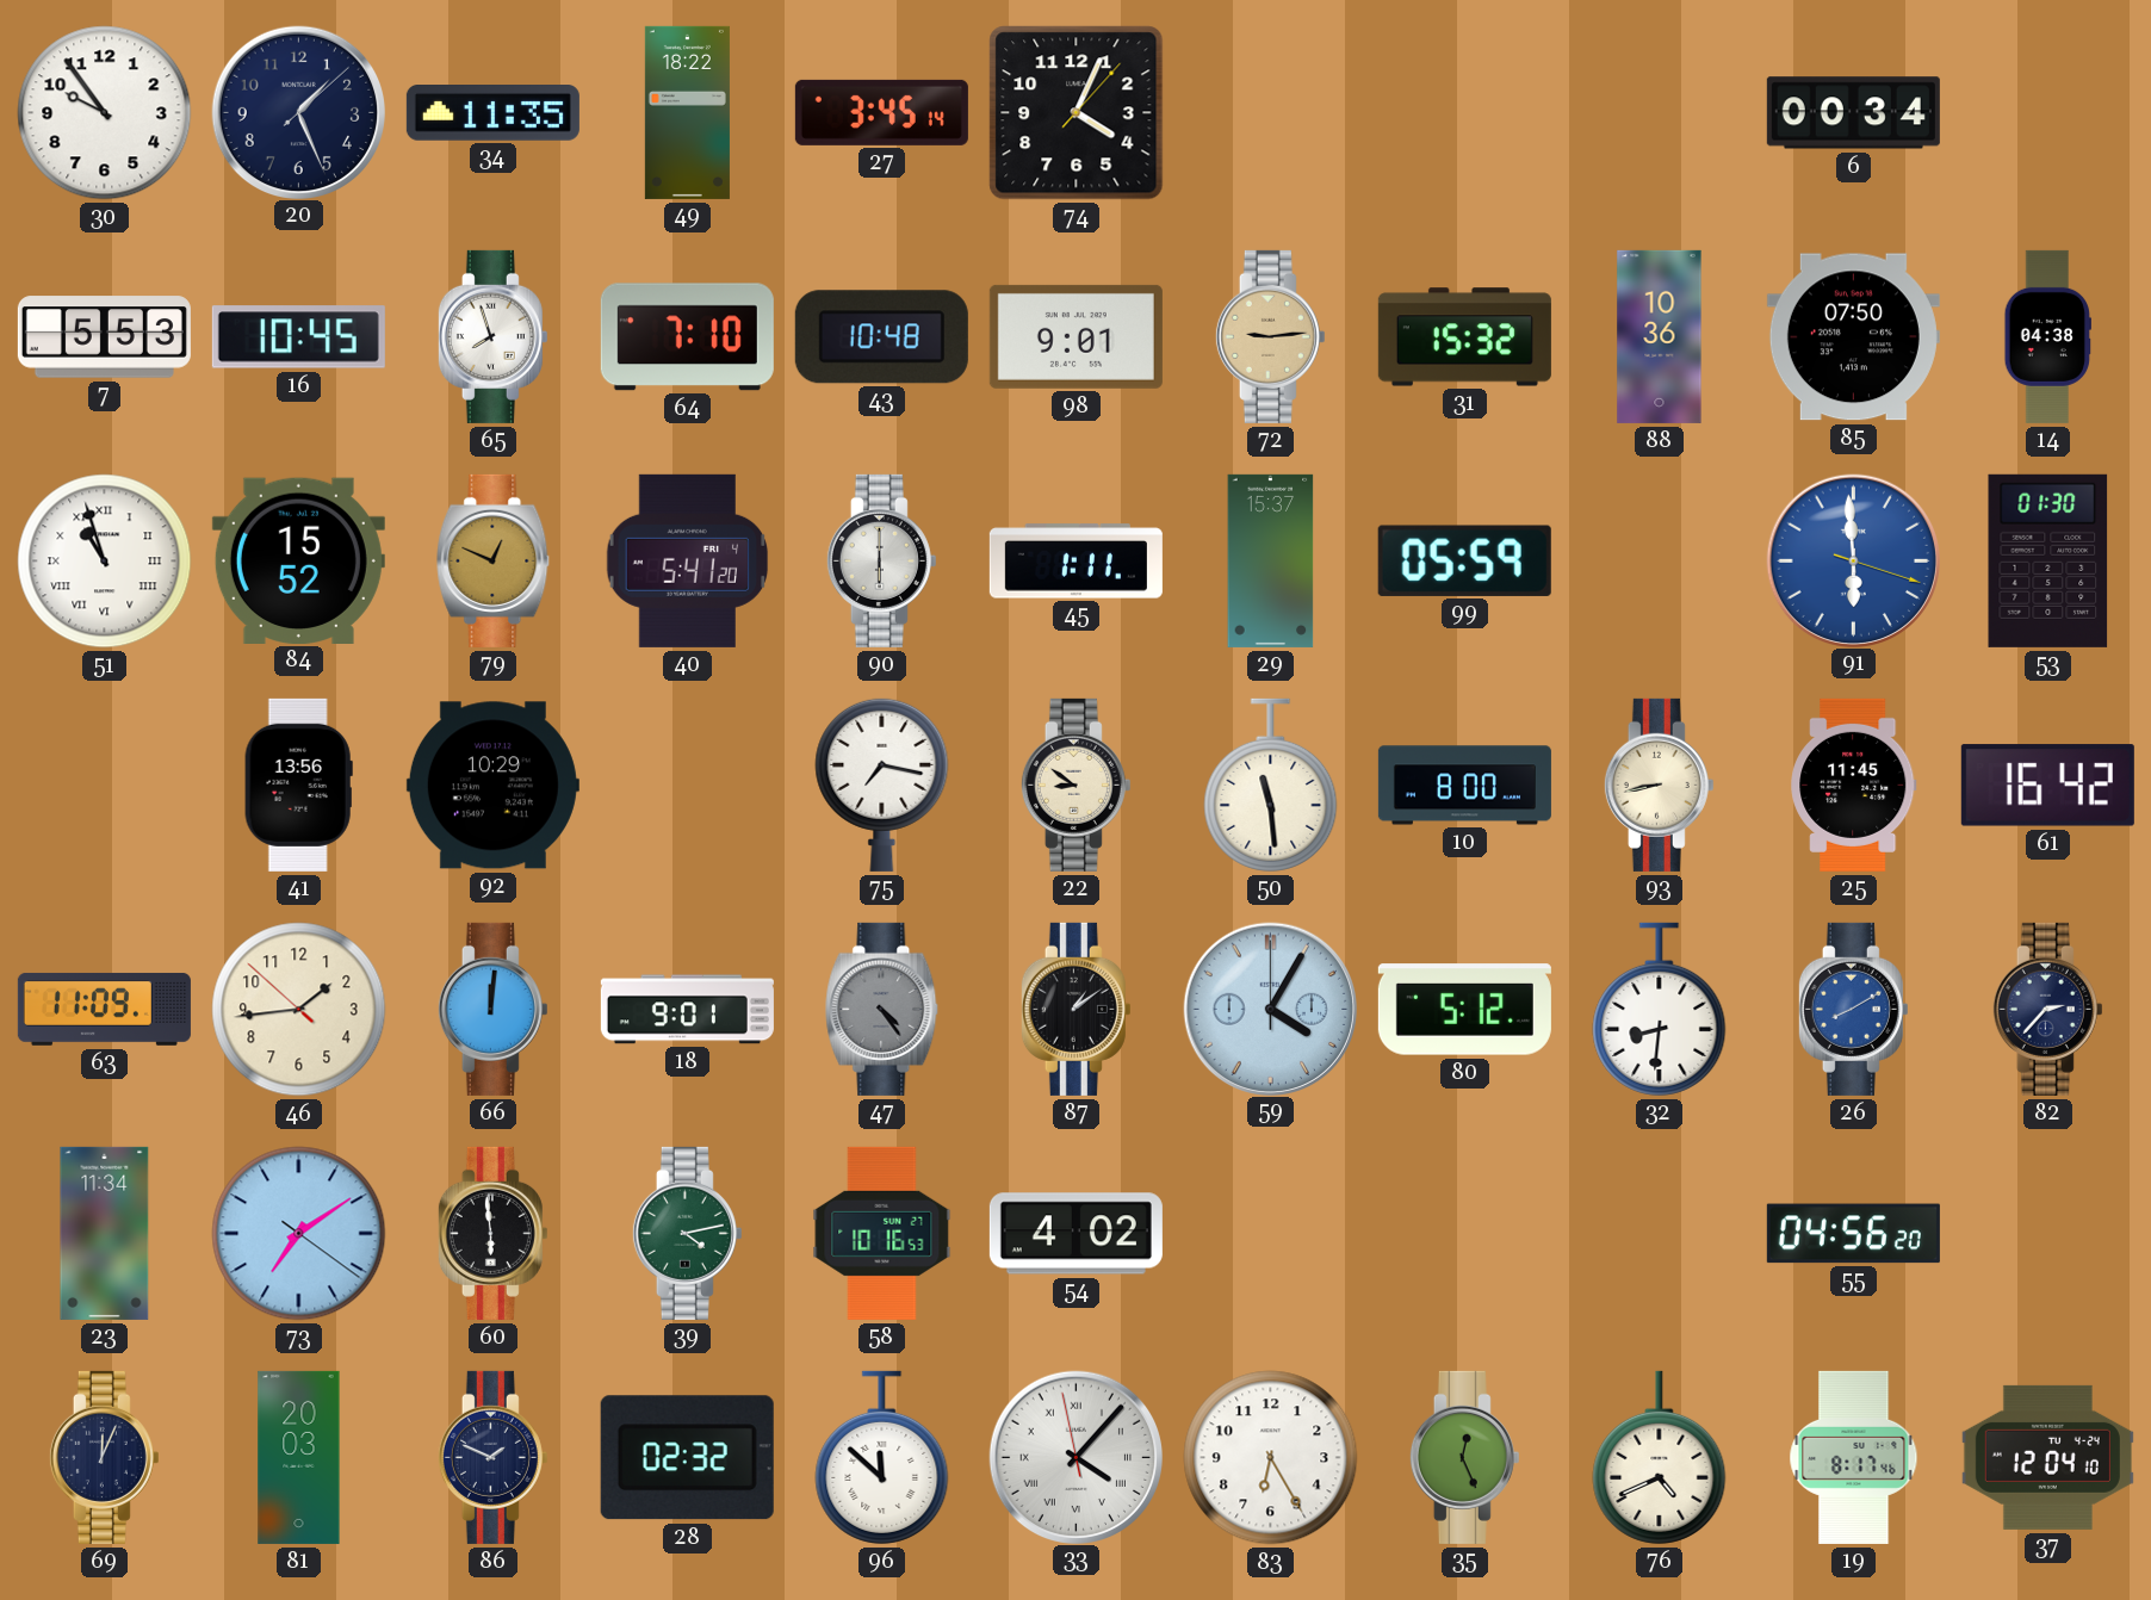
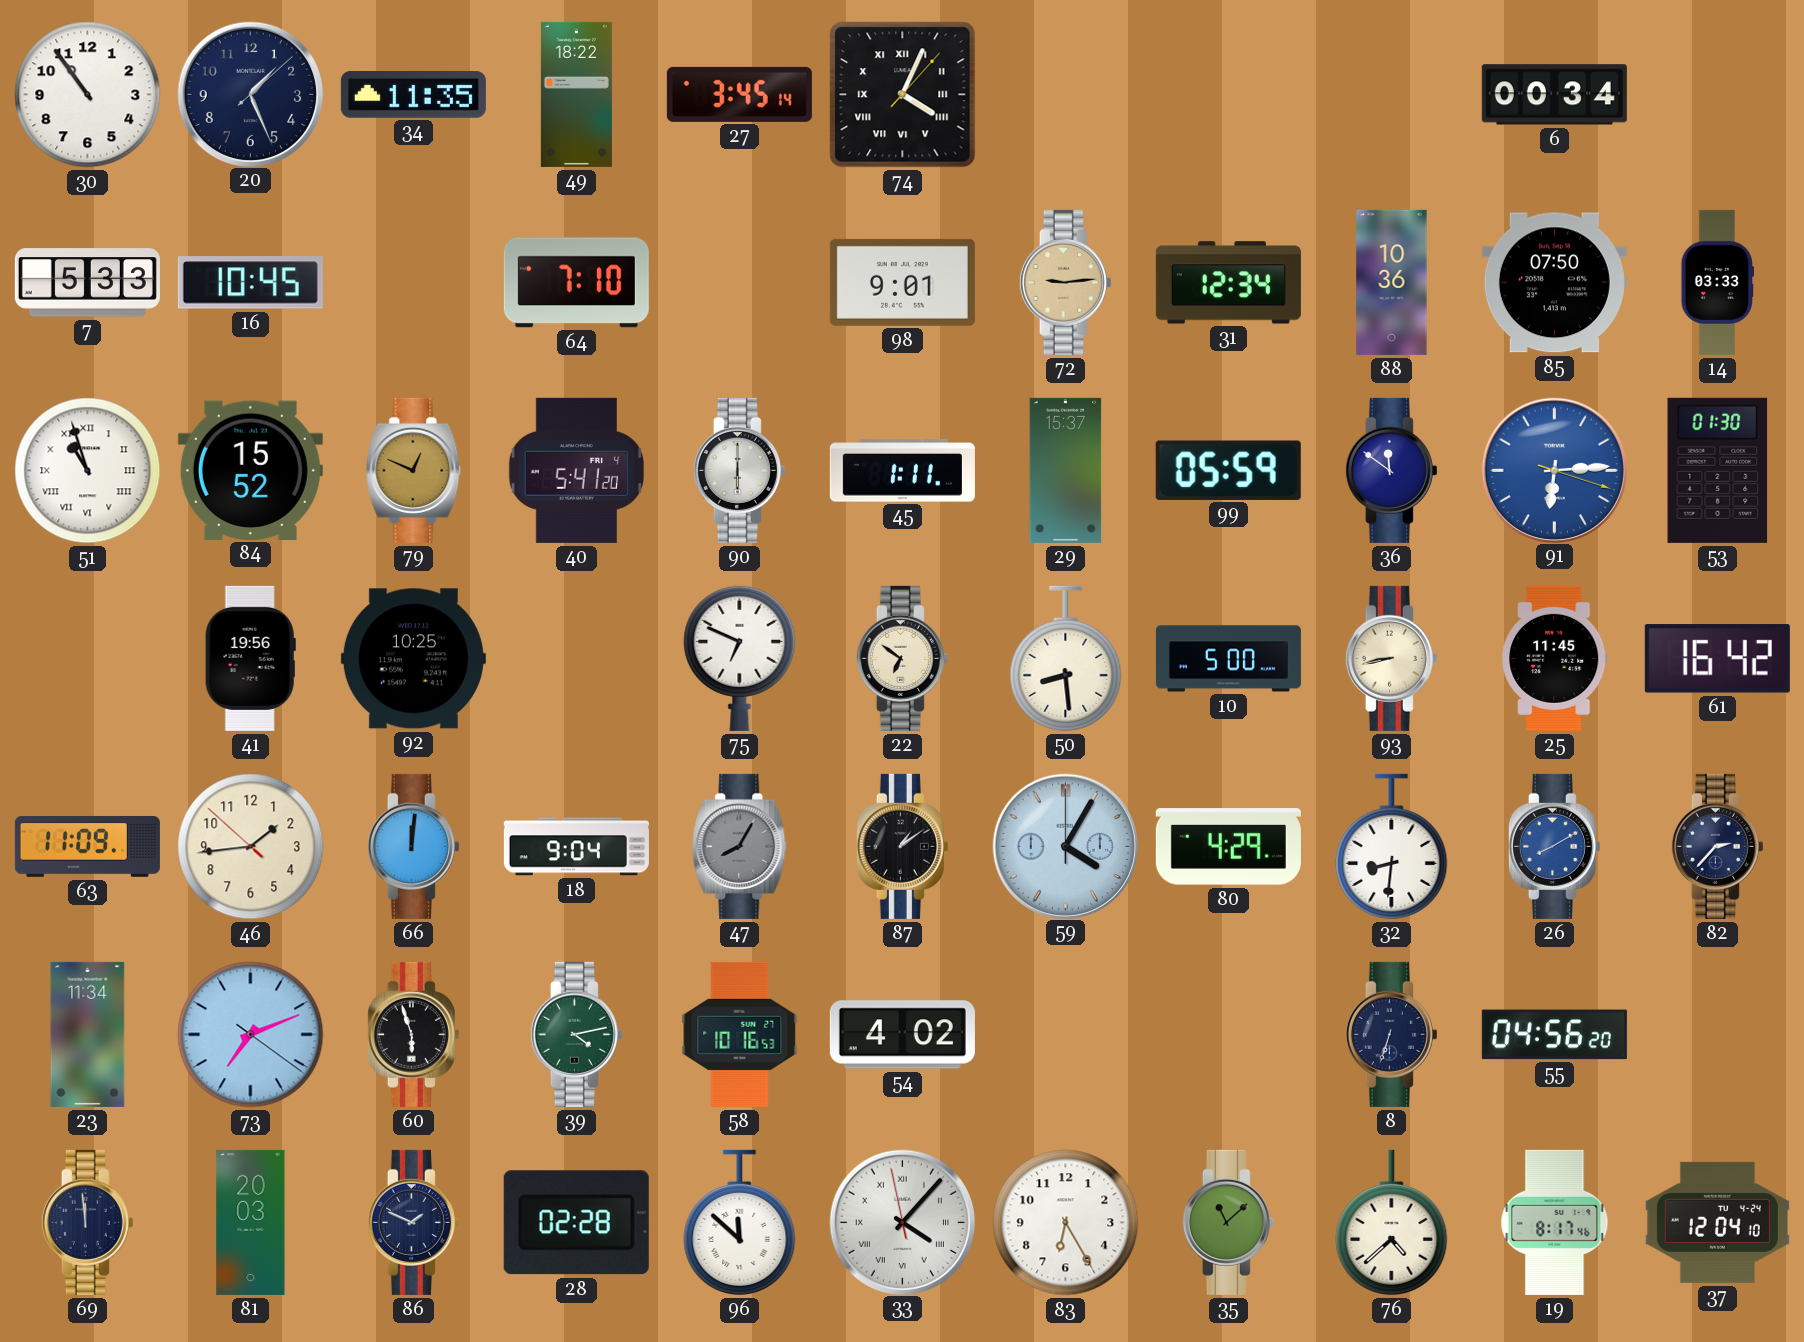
30: 9:54 -> 10:54
74 numerals: Arabic -> Roman
7: 5:53 -> 5:33
65: 7:57 -> none
43: 10:48 -> none
31: 15:32 -> 12:34
14: 04:38 -> 03:33
36: none -> 11:51
91: 5:59 -> 6:14
41: 13:56 -> 19:56
92: 10:29 -> 10:25
75: 7:17 -> 6:49
22: 8:51 -> 6:51
50: 11:29 -> 8:29
10: 8:00 -> 5:00
18: 9:01 -> 9:04
47: 4:24 -> 8:05
80: 5:12 -> 4:29
73: 7:09 -> 7:11
60: 5:59 -> 5:57
8: none -> 6:33
69: 12:04 -> 11:59
28: 02:32 -> 02:28
35: 12:26 -> 11:08
76: 4:41 -> 4:38
